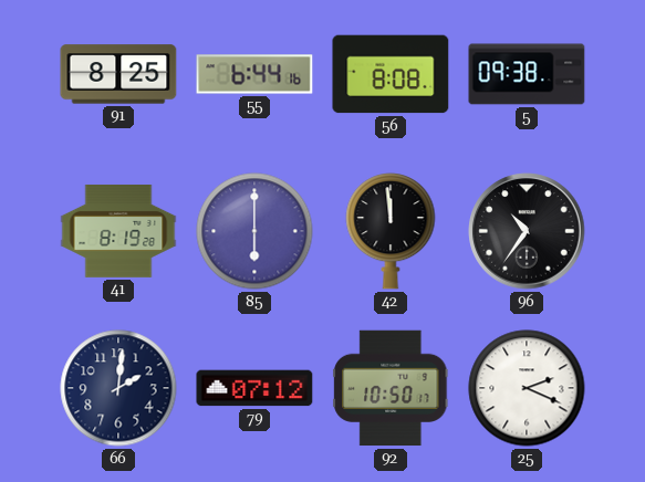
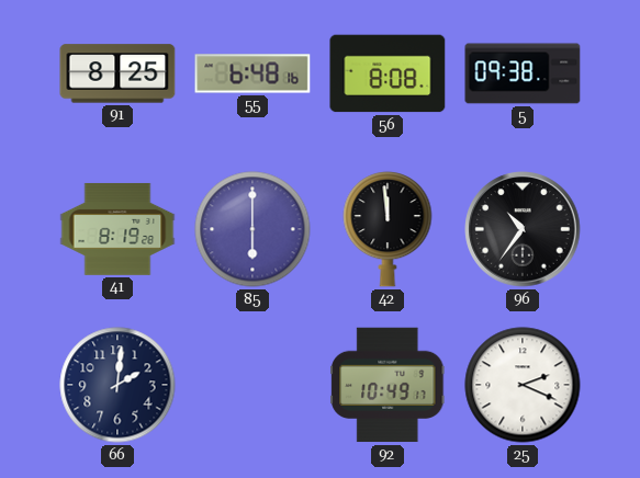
55: 6:44 -> 6:48
79: 07:12 -> none
92: 10:50 -> 10:49
